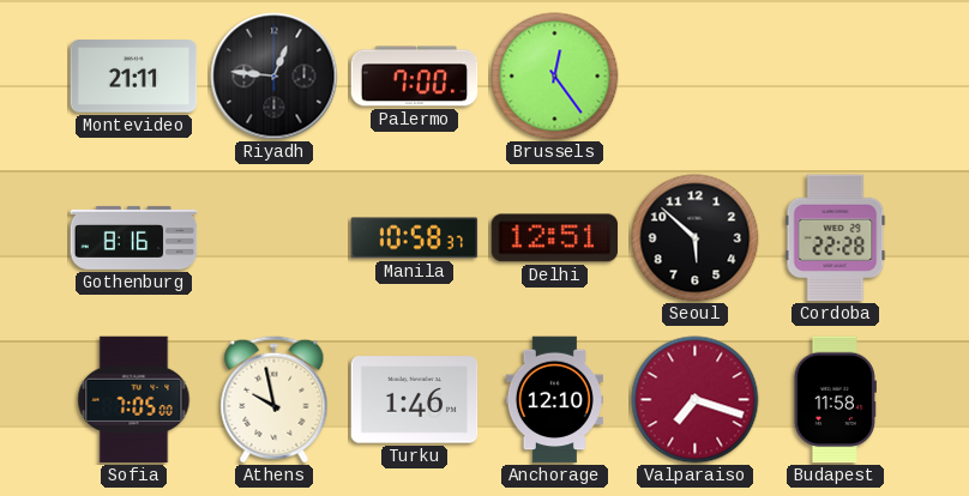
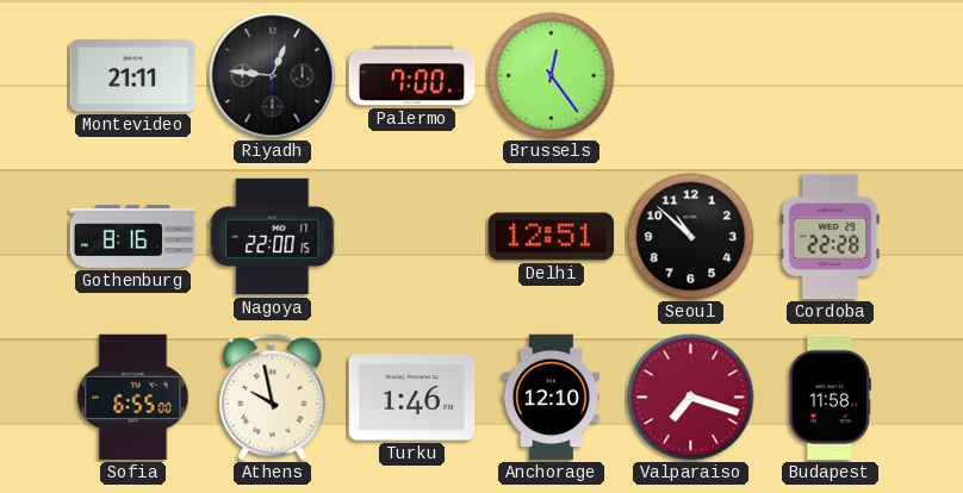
Nagoya: none -> 22:00
Manila: 10:58 -> none
Seoul: 5:52 -> 10:52
Sofia: 7:05 -> 6:55
